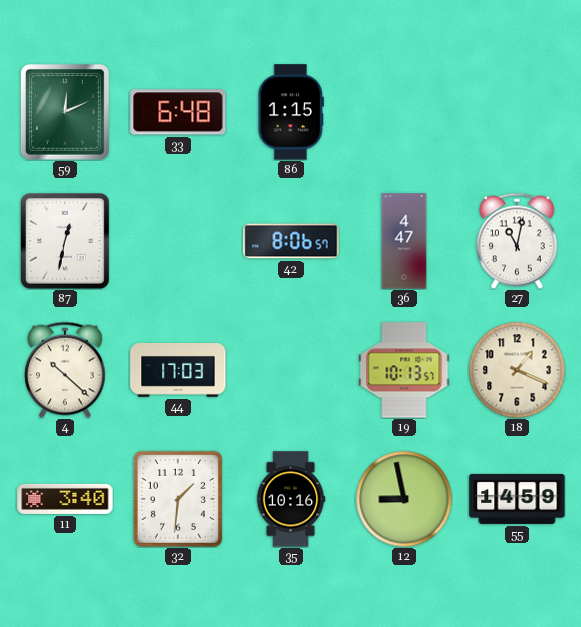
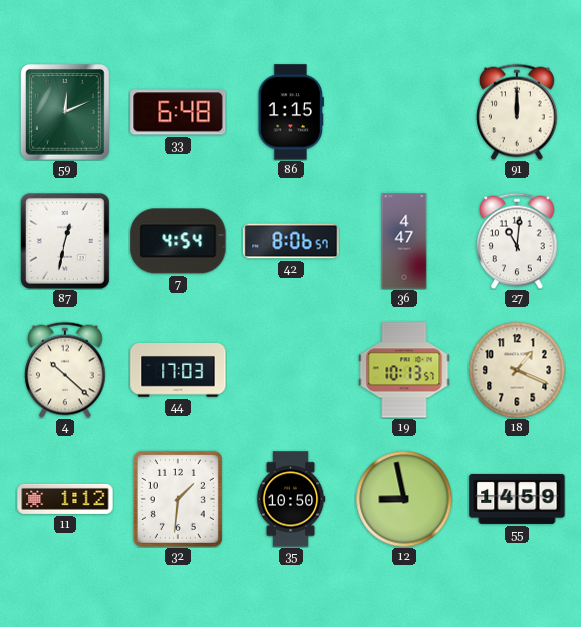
91: none -> 12:00
7: none -> 4:54
27: 11:02 -> 11:01
11: 3:40 -> 1:12
35: 10:16 -> 10:50
